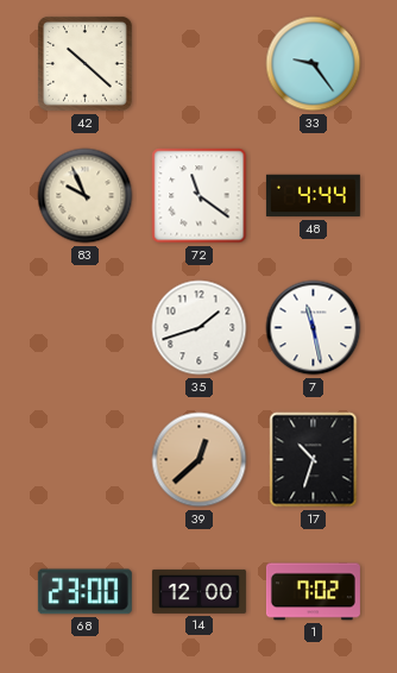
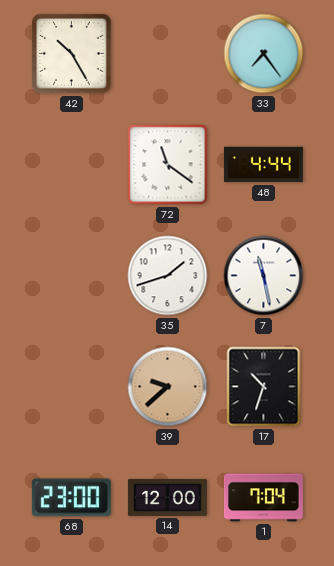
42: 10:22 -> 10:25
33: 9:24 -> 7:24
83: 9:56 -> none
39: 12:38 -> 9:38
1: 7:02 -> 7:04
